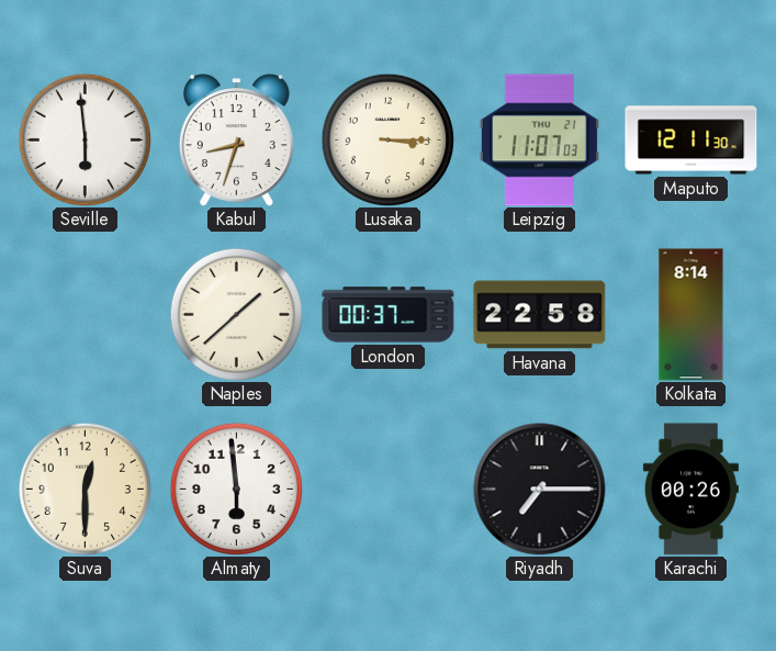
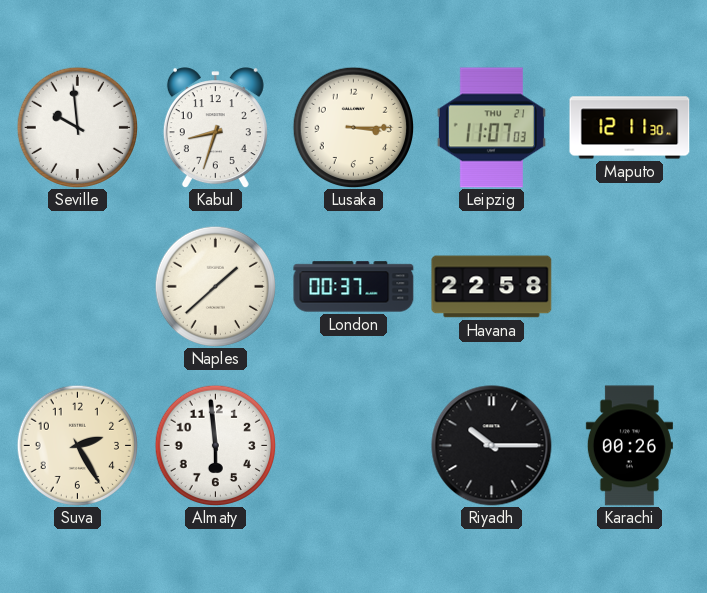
Seville: 5:59 -> 9:59
Kolkata: 8:14 -> none
Suva: 12:30 -> 2:25
Riyadh: 7:15 -> 10:15
